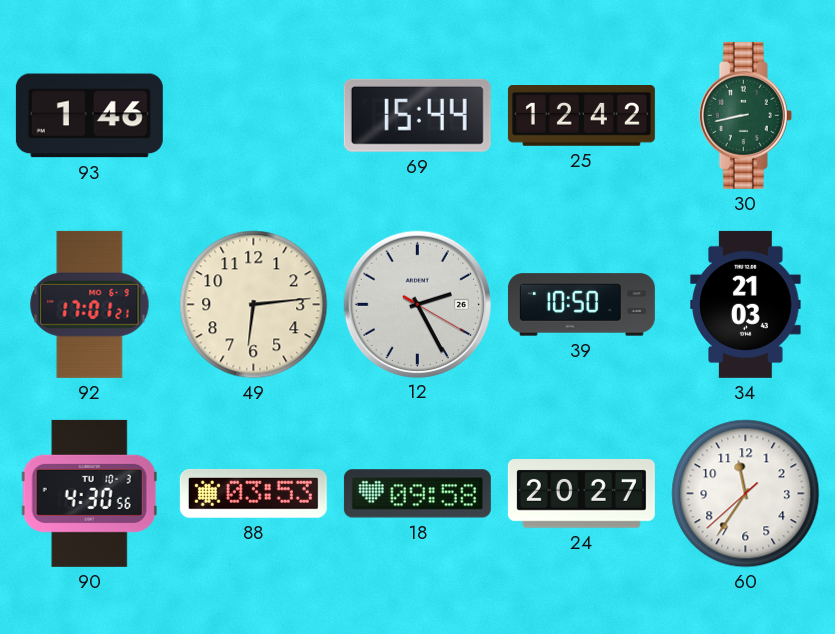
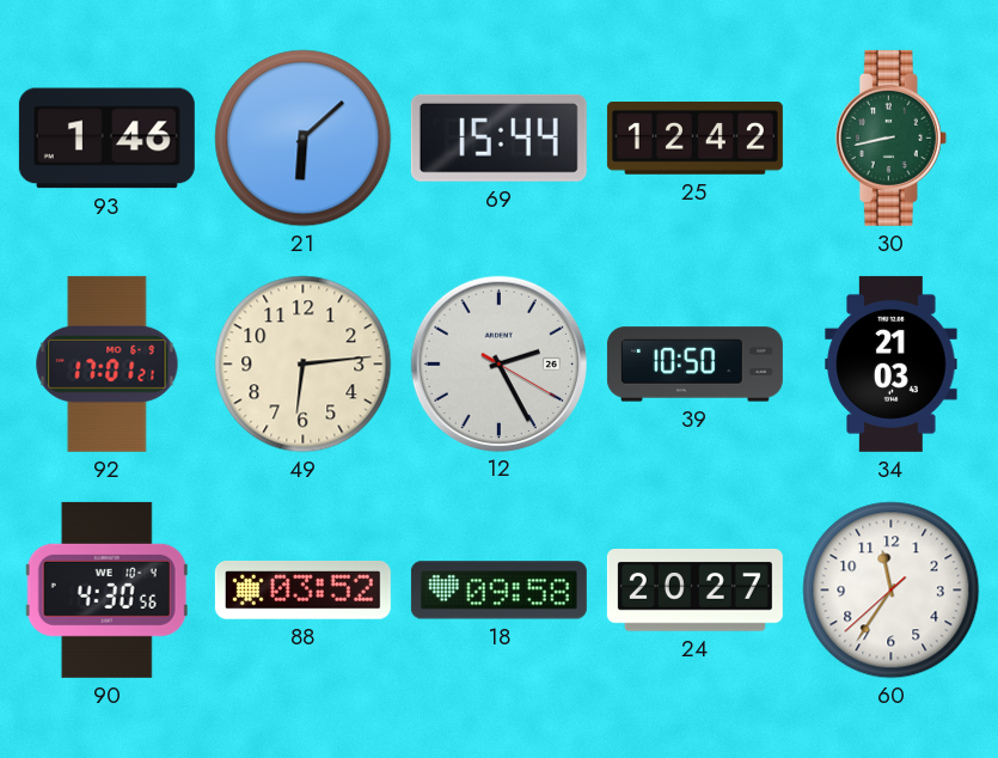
21: none -> 6:08
90 date: TU 10-3 -> WE 10-4
88: 03:53 -> 03:52
